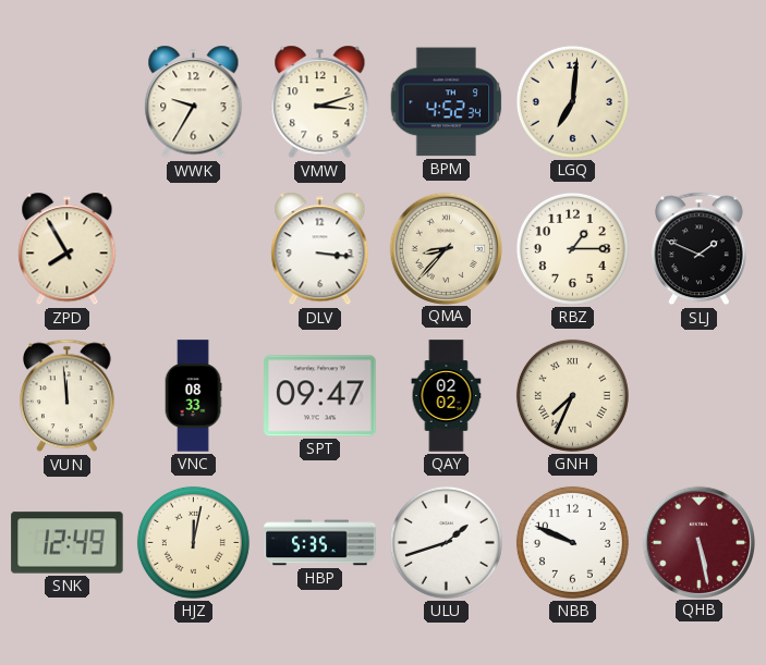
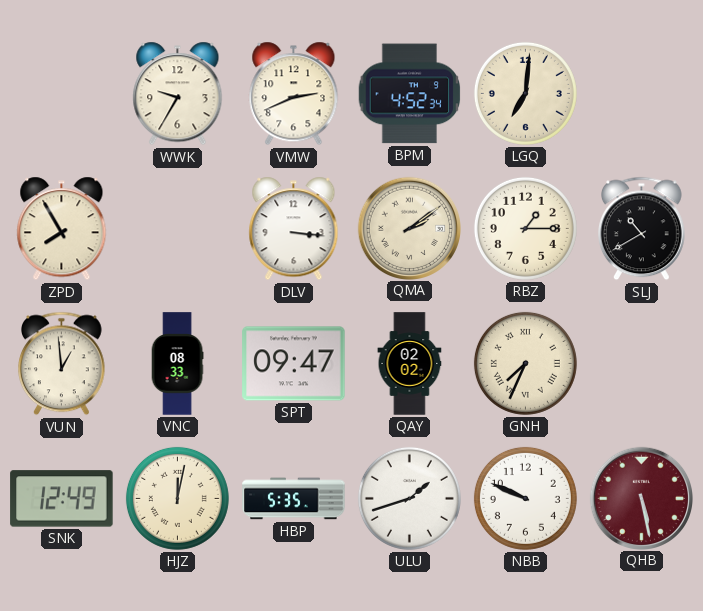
VMW: 3:12 -> 2:41
QMA: 8:37 -> 2:09
SLJ: 1:49 -> 10:40
VUN: 11:59 -> 12:59
